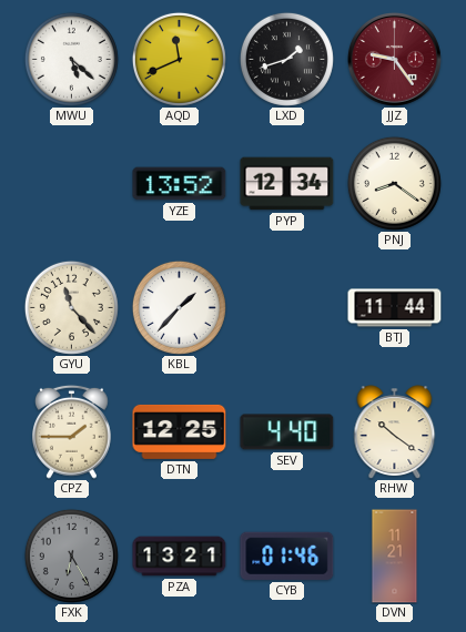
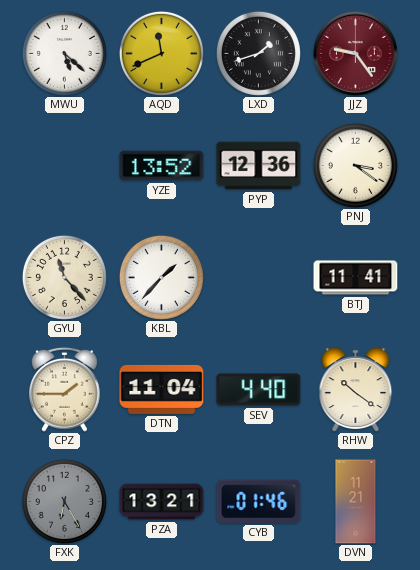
PYP: 12:34 -> 12:36
PNJ: 8:21 -> 3:21
BTJ: 11:44 -> 11:41
DTN: 12:25 -> 11:04
